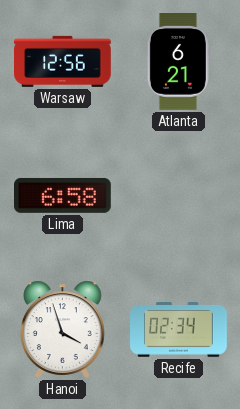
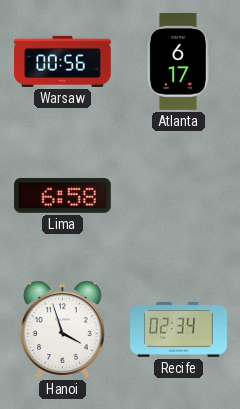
Warsaw: 12:56 -> 00:56
Atlanta: 6:21 -> 6:17
